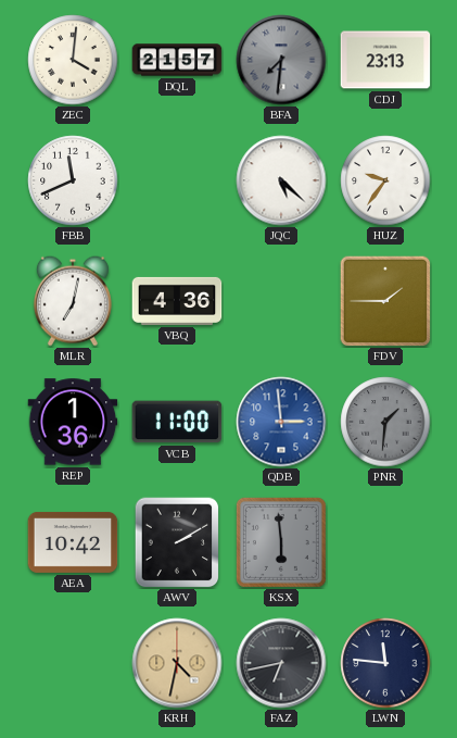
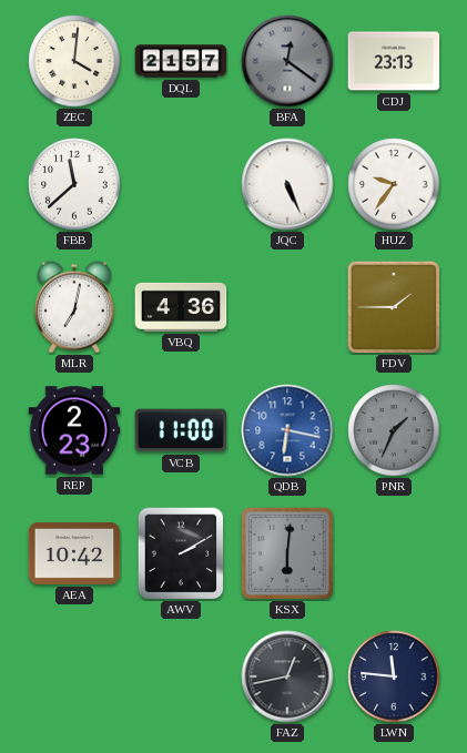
BFA: 7:31 -> 12:21
FBB: 11:41 -> 11:38
JQC: 5:22 -> 5:26
REP: 1:36 -> 2:23
QDB: 2:59 -> 6:17
PNR: 1:31 -> 1:34
KSX: 5:59 -> 6:01
KRH: 4:32 -> none
FAZ: 6:43 -> 12:43
